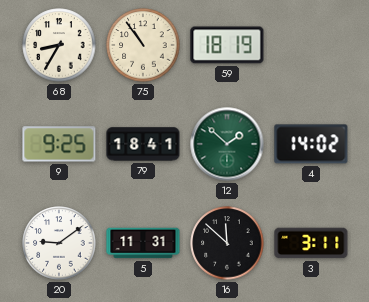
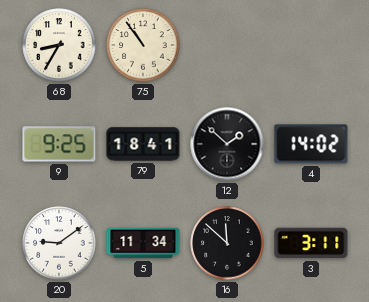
59: 18:19 -> none
12 dial: green -> black
5: 11:31 -> 11:34
